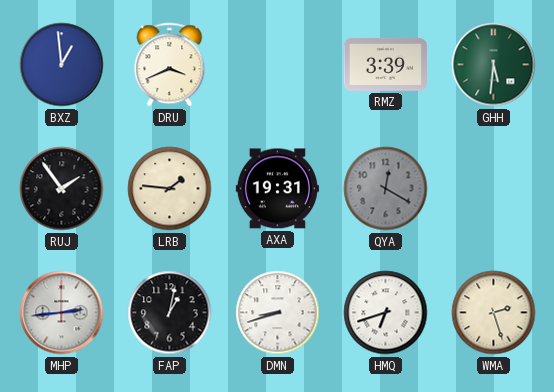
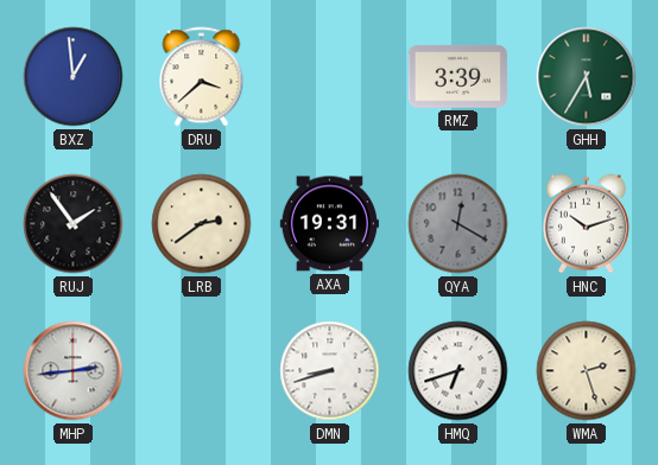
DRU: 3:41 -> 3:38
GHH: 5:31 -> 5:35
LRB: 1:46 -> 2:39
HNC: none -> 10:12
FAP: 1:02 -> none
